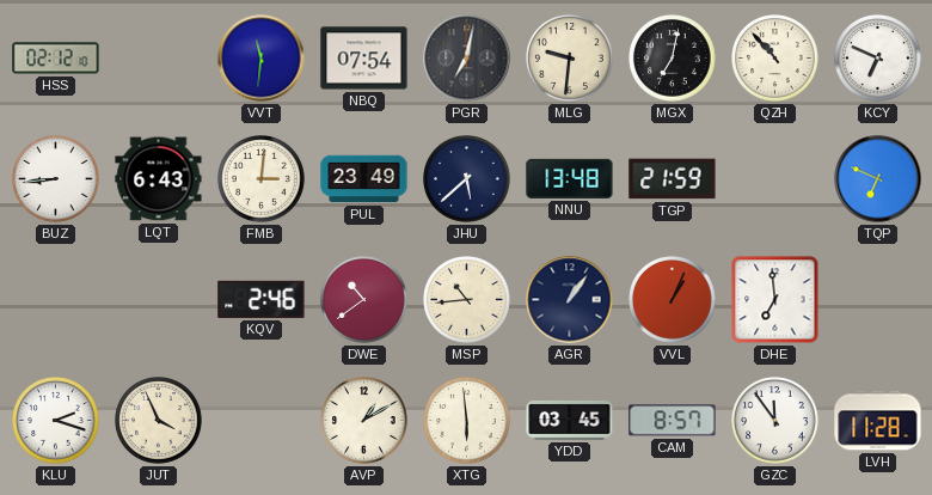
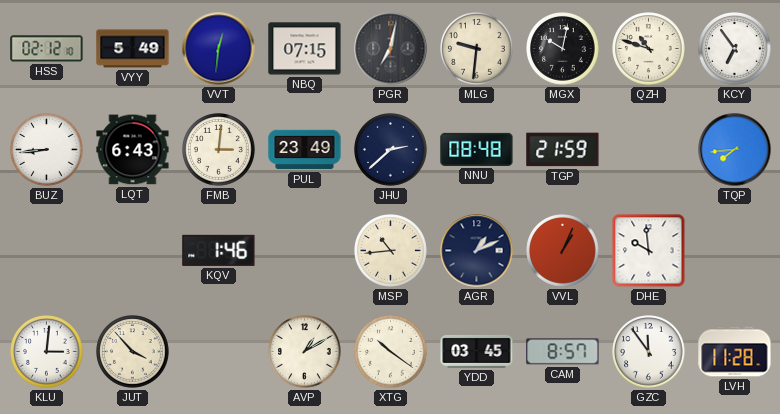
VYY: none -> 5:49
VVT: 11:31 -> 12:31
NBQ: 07:54 -> 07:15
MGX: 7:02 -> 10:02
QZH: 10:53 -> 10:48
KCY: 6:49 -> 6:54
JHU: 5:38 -> 2:38
NNU: 13:48 -> 08:48
TQP: 6:49 -> 7:44
KQV: 2:46 -> 1:46
DWE: 10:39 -> none
AGR: 1:06 -> 1:11
DHE: 6:59 -> 9:59
KLU: 2:18 -> 3:01
JUT: 3:56 -> 3:53
XTG: 5:59 -> 10:21
